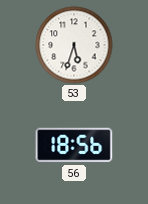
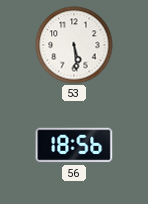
53: 5:33 -> 5:29
